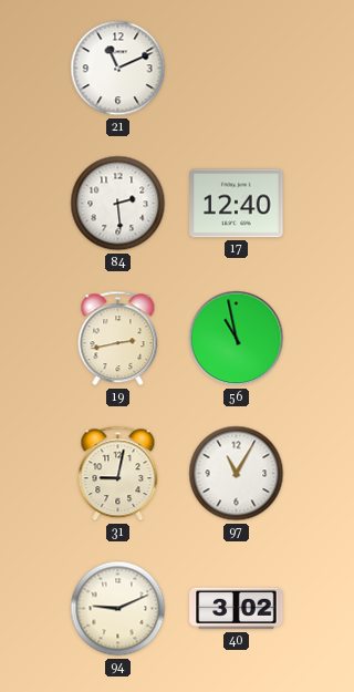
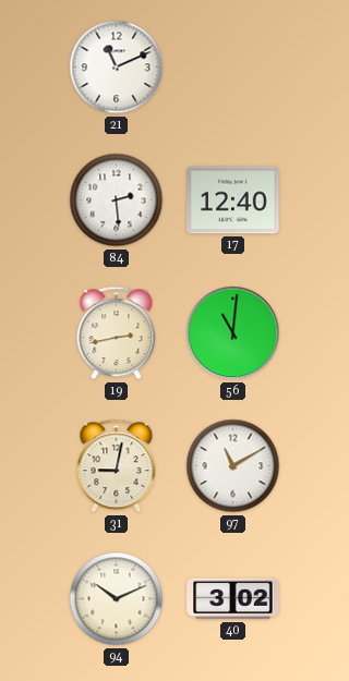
56: 10:58 -> 11:01
97: 11:05 -> 11:10
94: 9:11 -> 10:11
